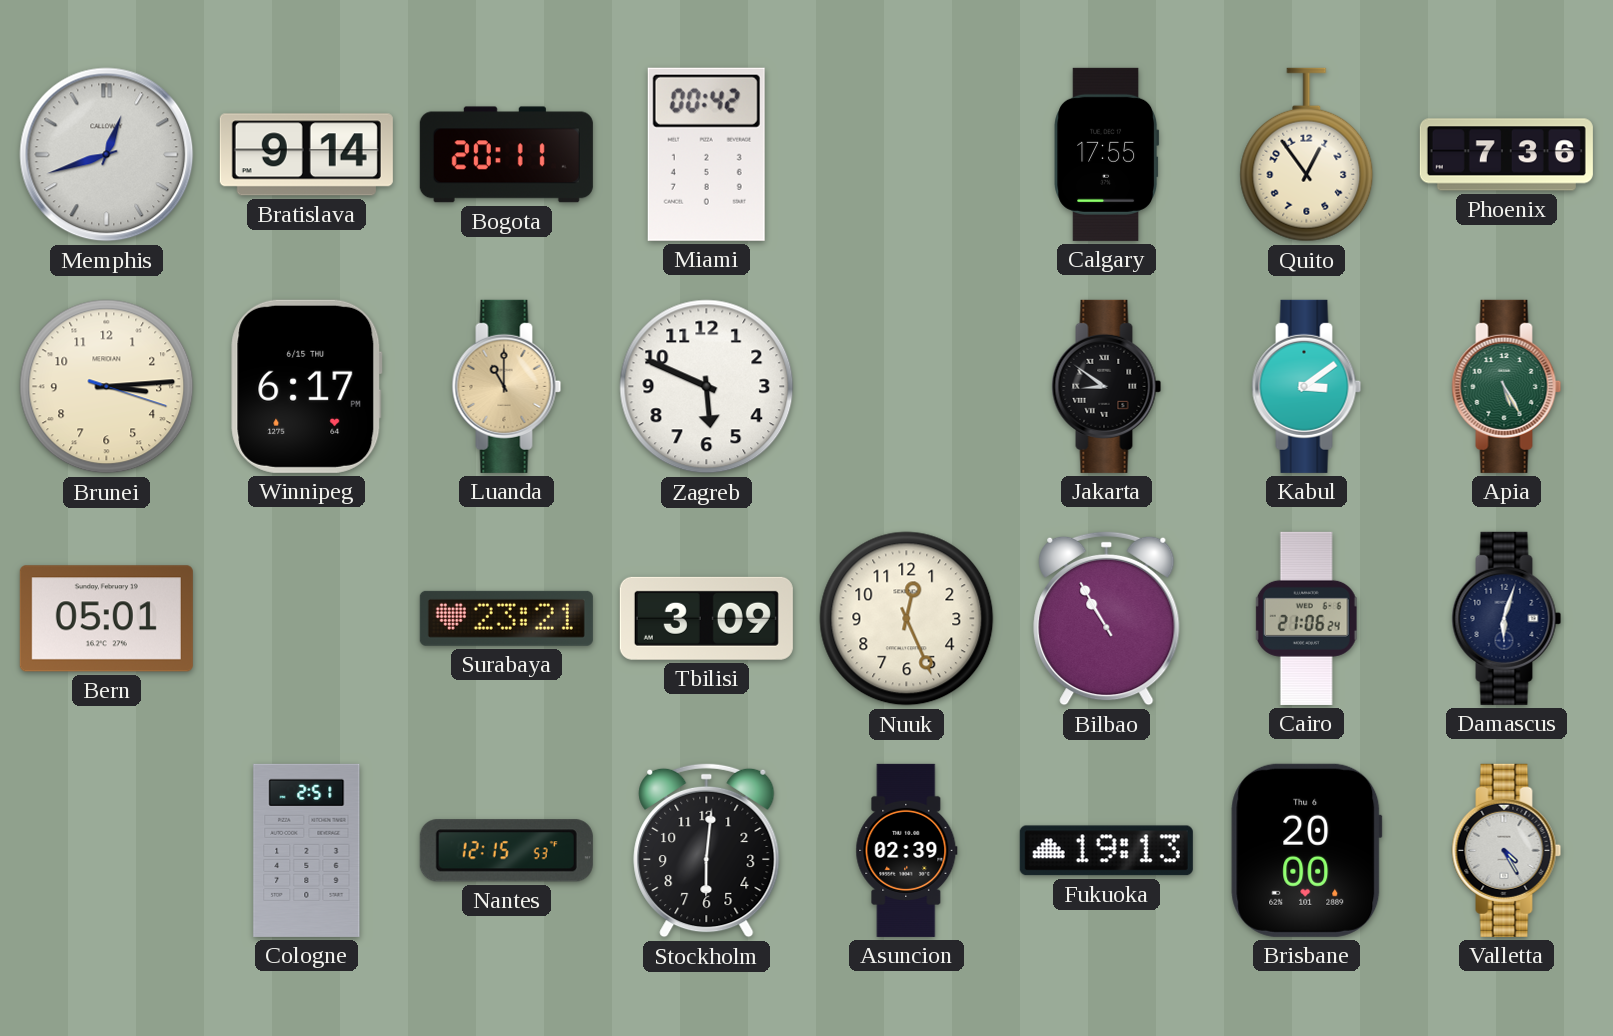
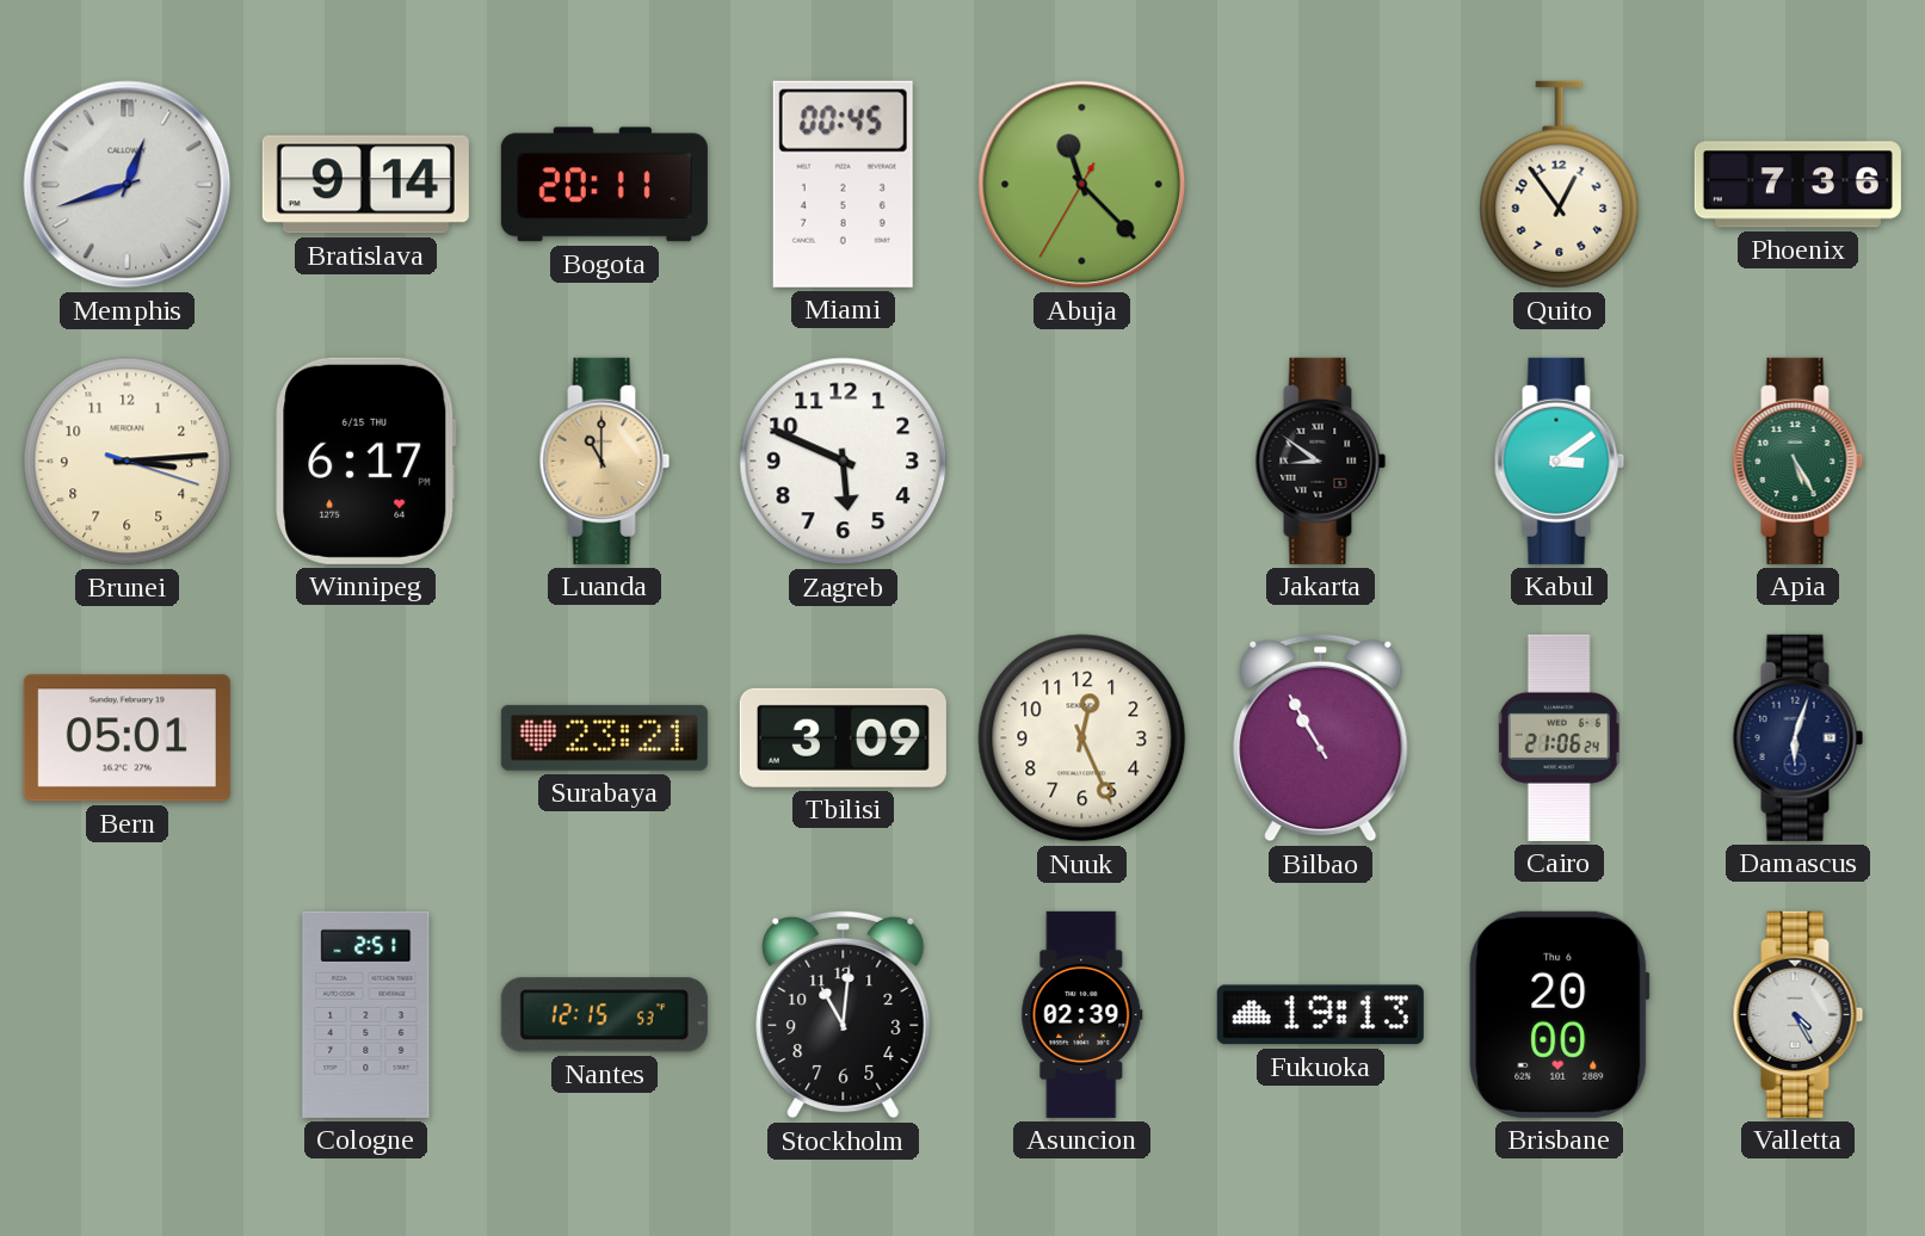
Miami: 00:42 -> 00:45
Abuja: none -> 11:22
Calgary: 17:55 -> none
Stockholm: 6:01 -> 11:01
